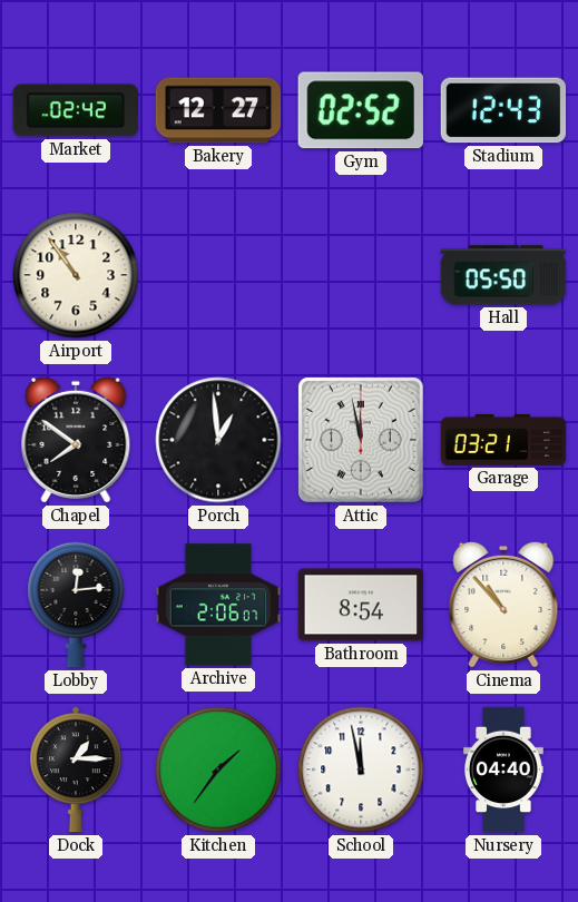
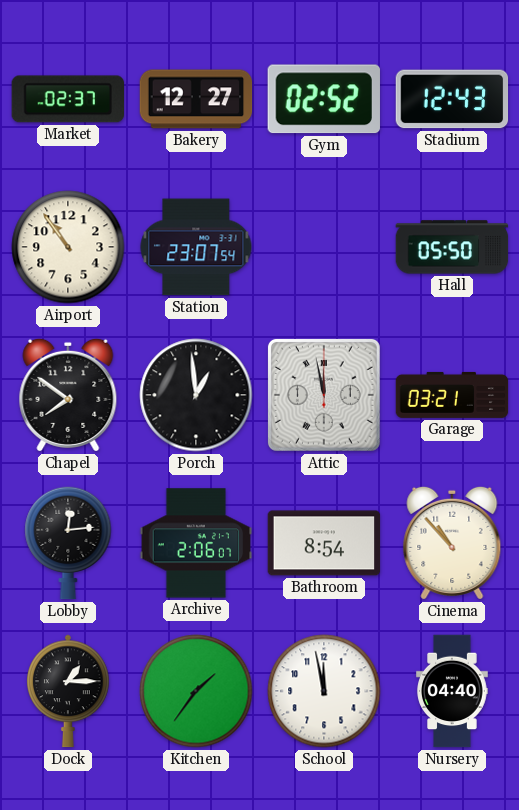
Market: 02:42 -> 02:37
Station: none -> 23:07
